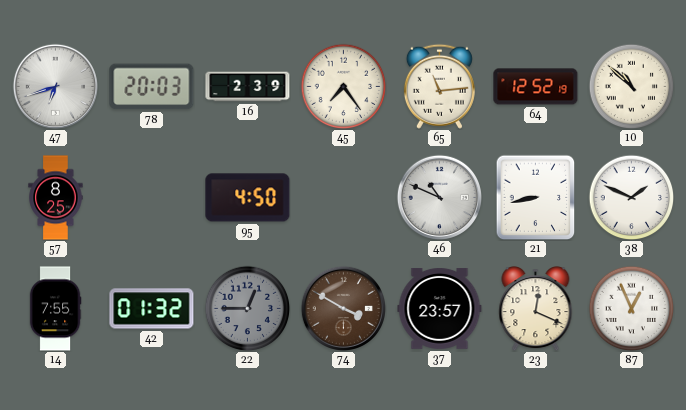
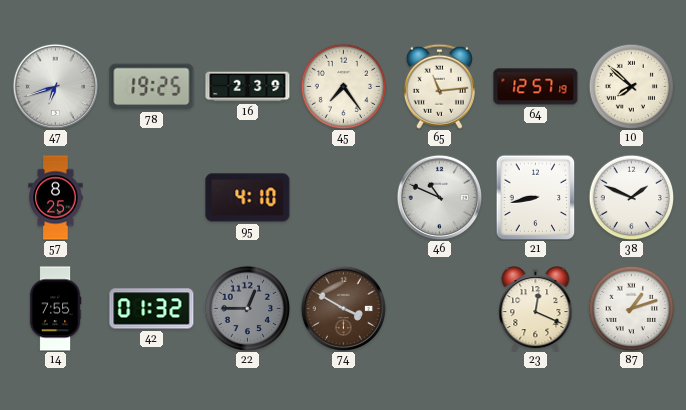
78: 20:03 -> 19:25
64: 12:52 -> 12:57
10: 10:52 -> 7:52
95: 4:50 -> 4:10
37: 23:57 -> none
87: 12:56 -> 1:12
